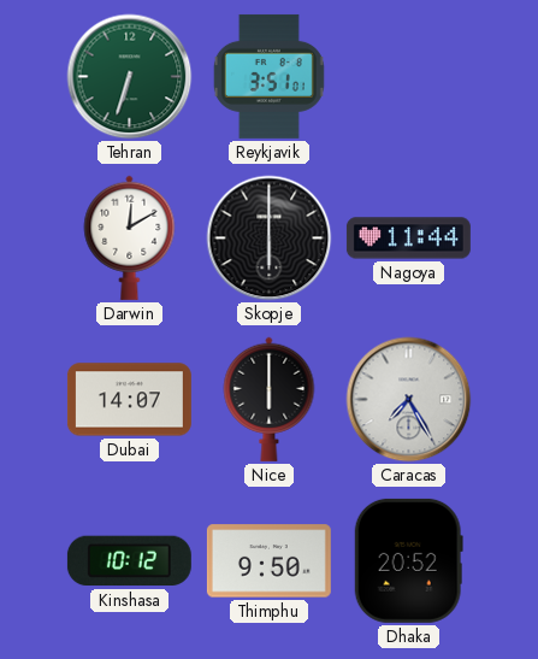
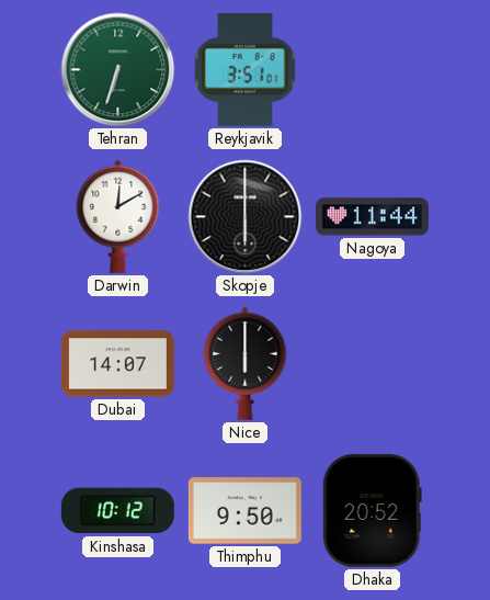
Caracas: 7:25 -> none
